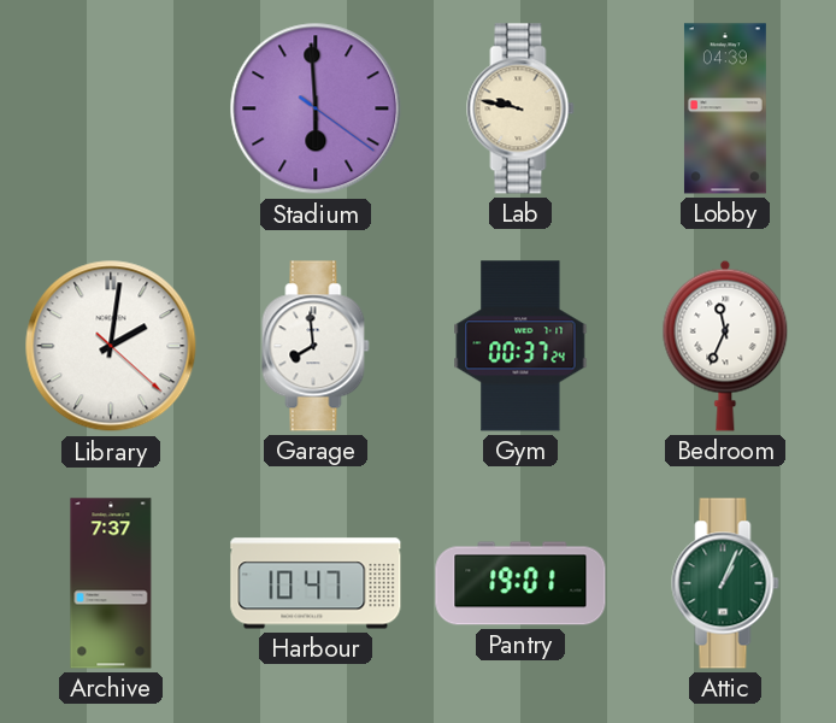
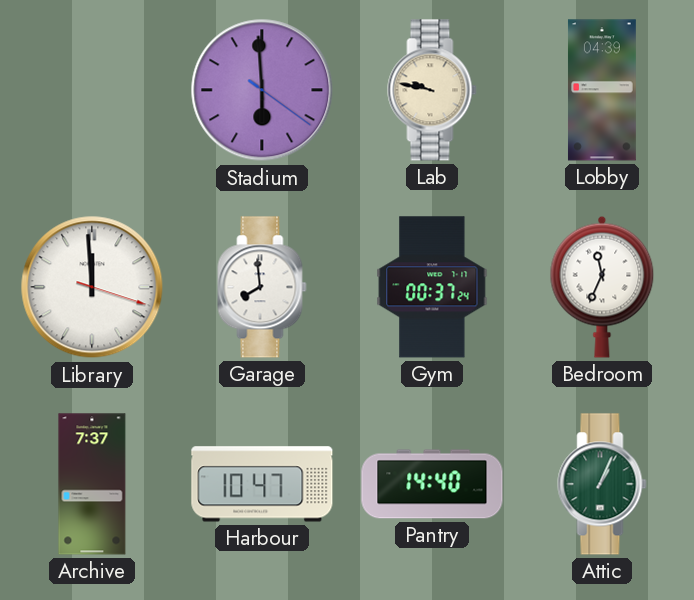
Library: 2:01 -> 11:59
Pantry: 19:01 -> 14:40
